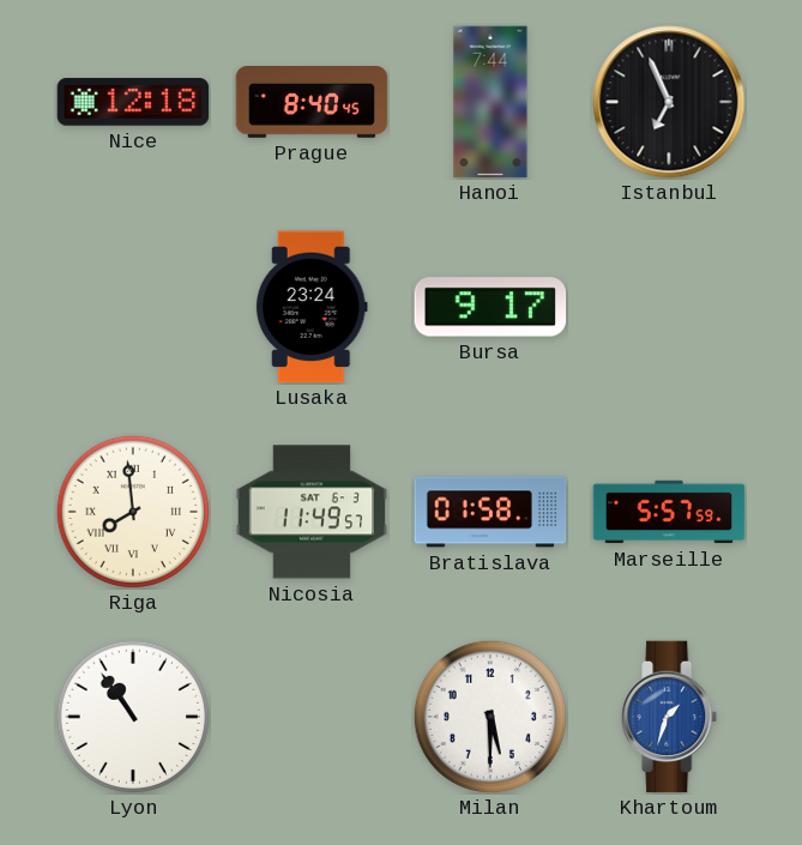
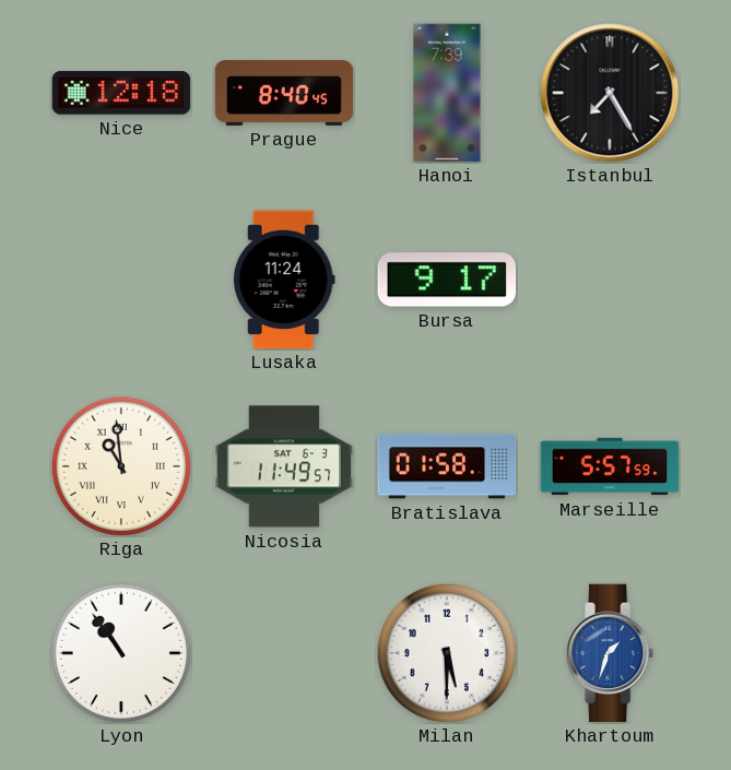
Hanoi: 7:44 -> 7:39
Istanbul: 6:56 -> 7:25
Lusaka: 23:24 -> 11:24
Riga: 7:59 -> 10:59
